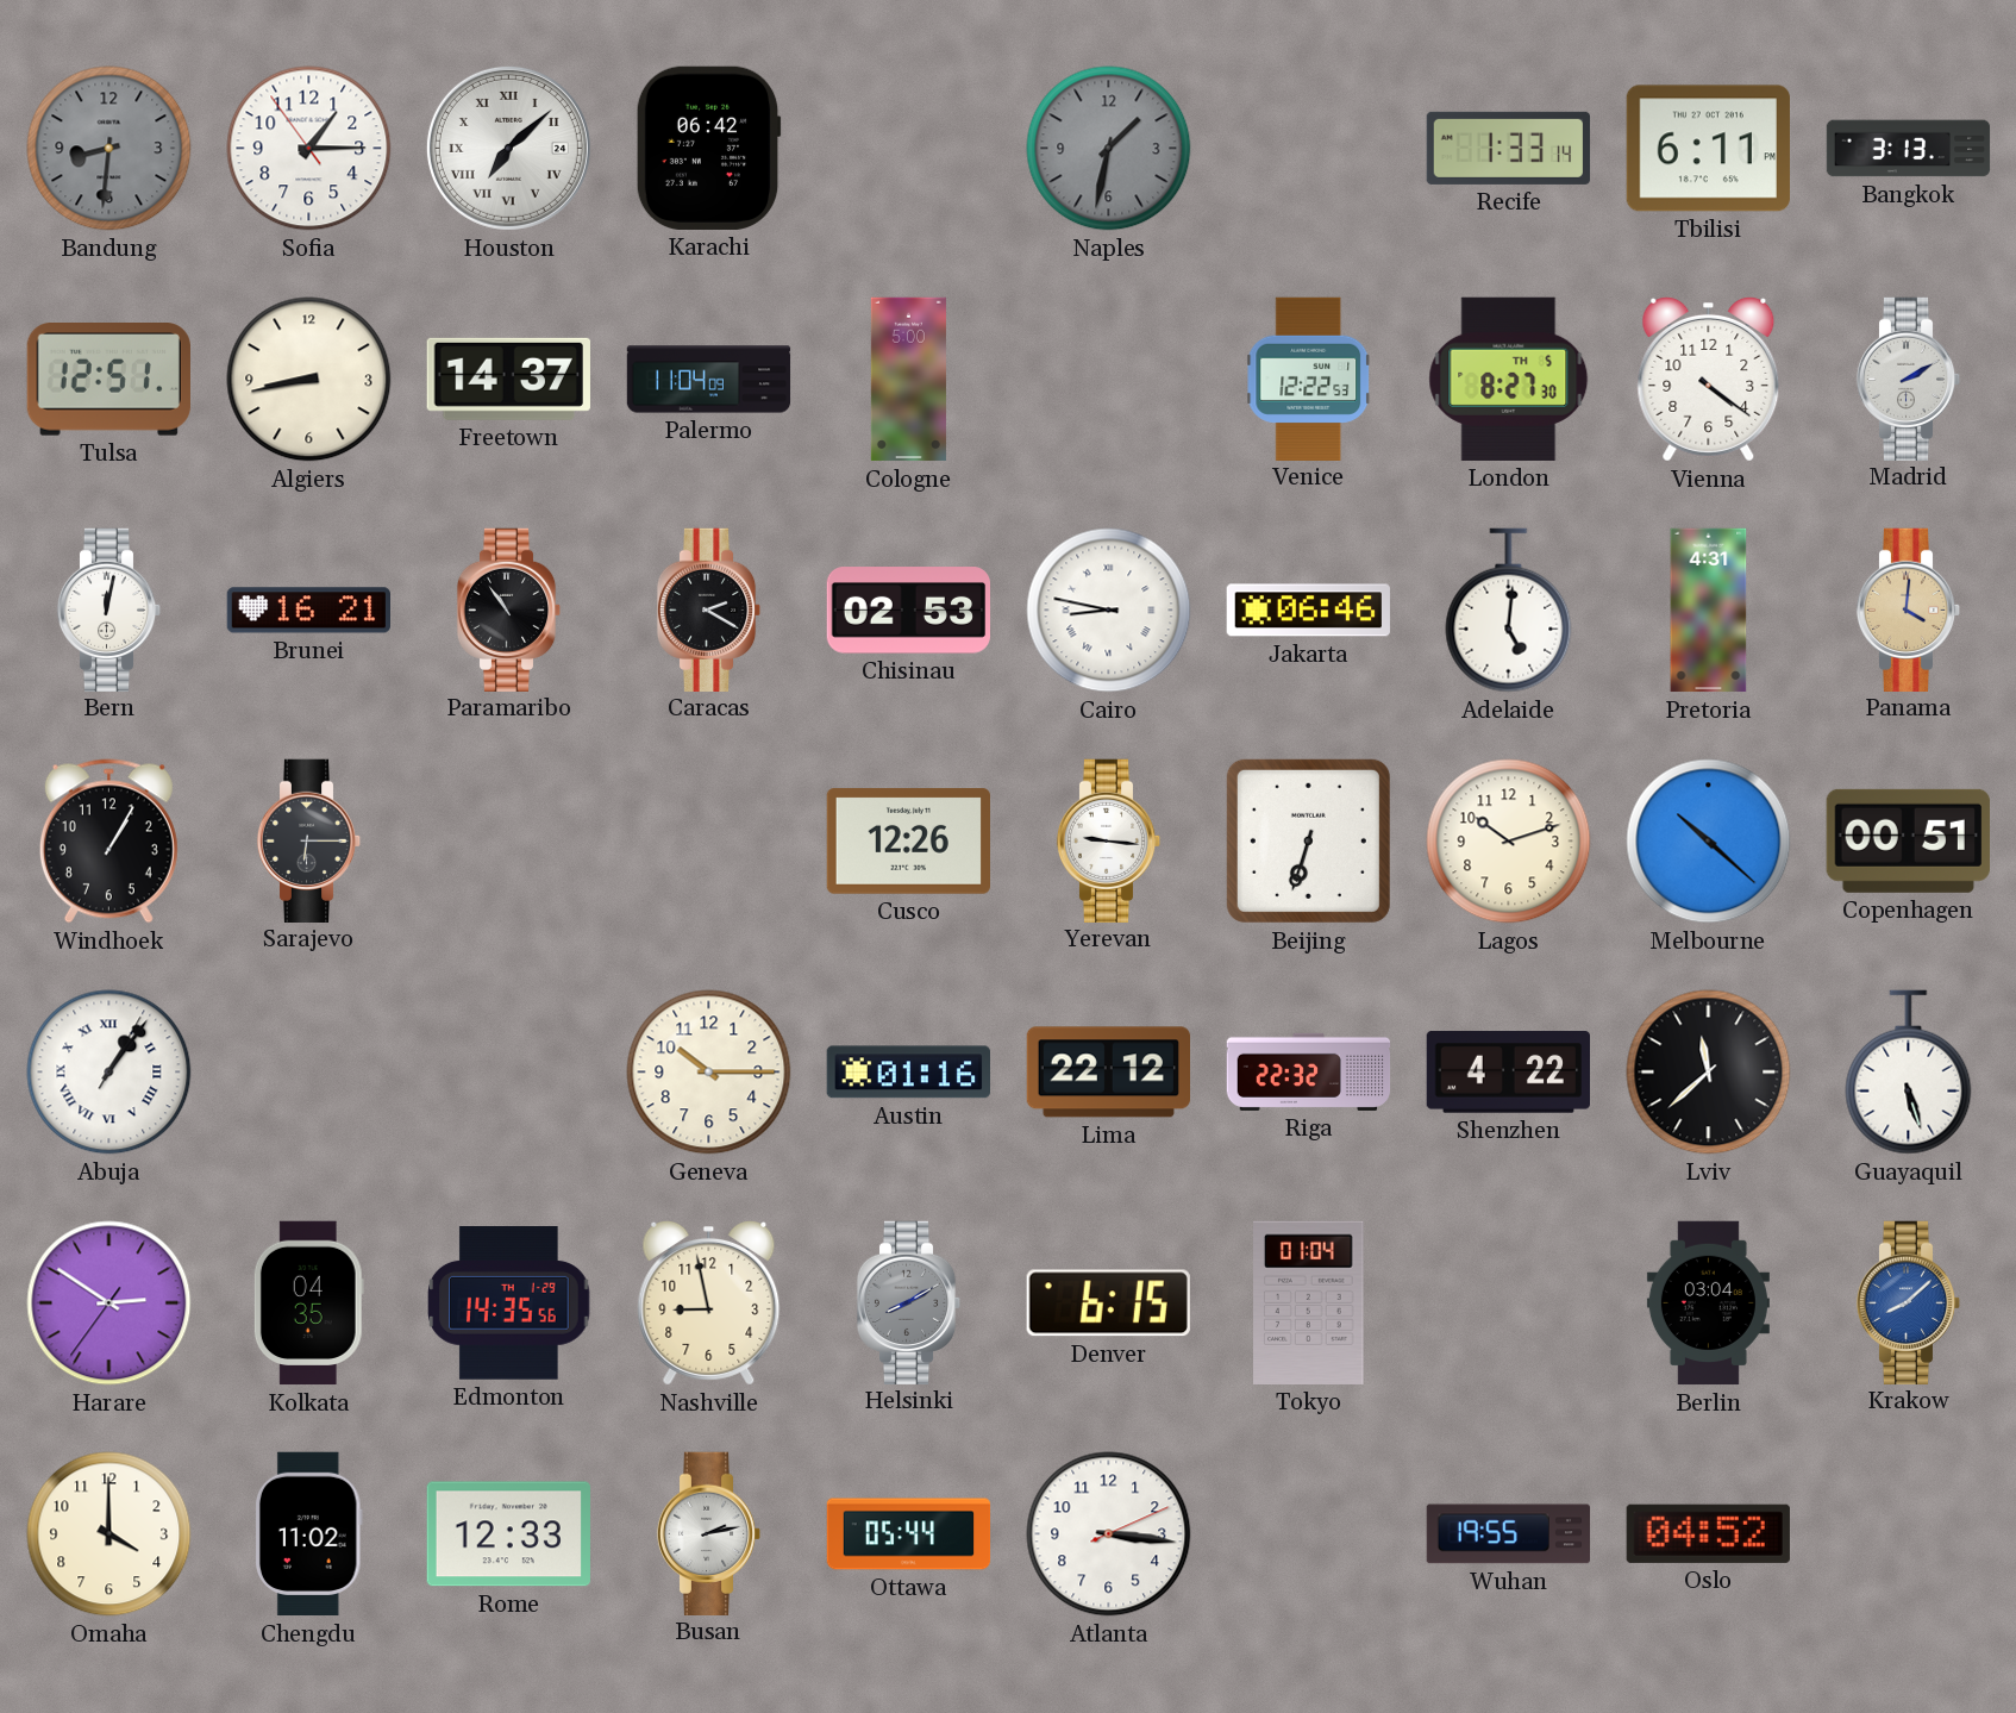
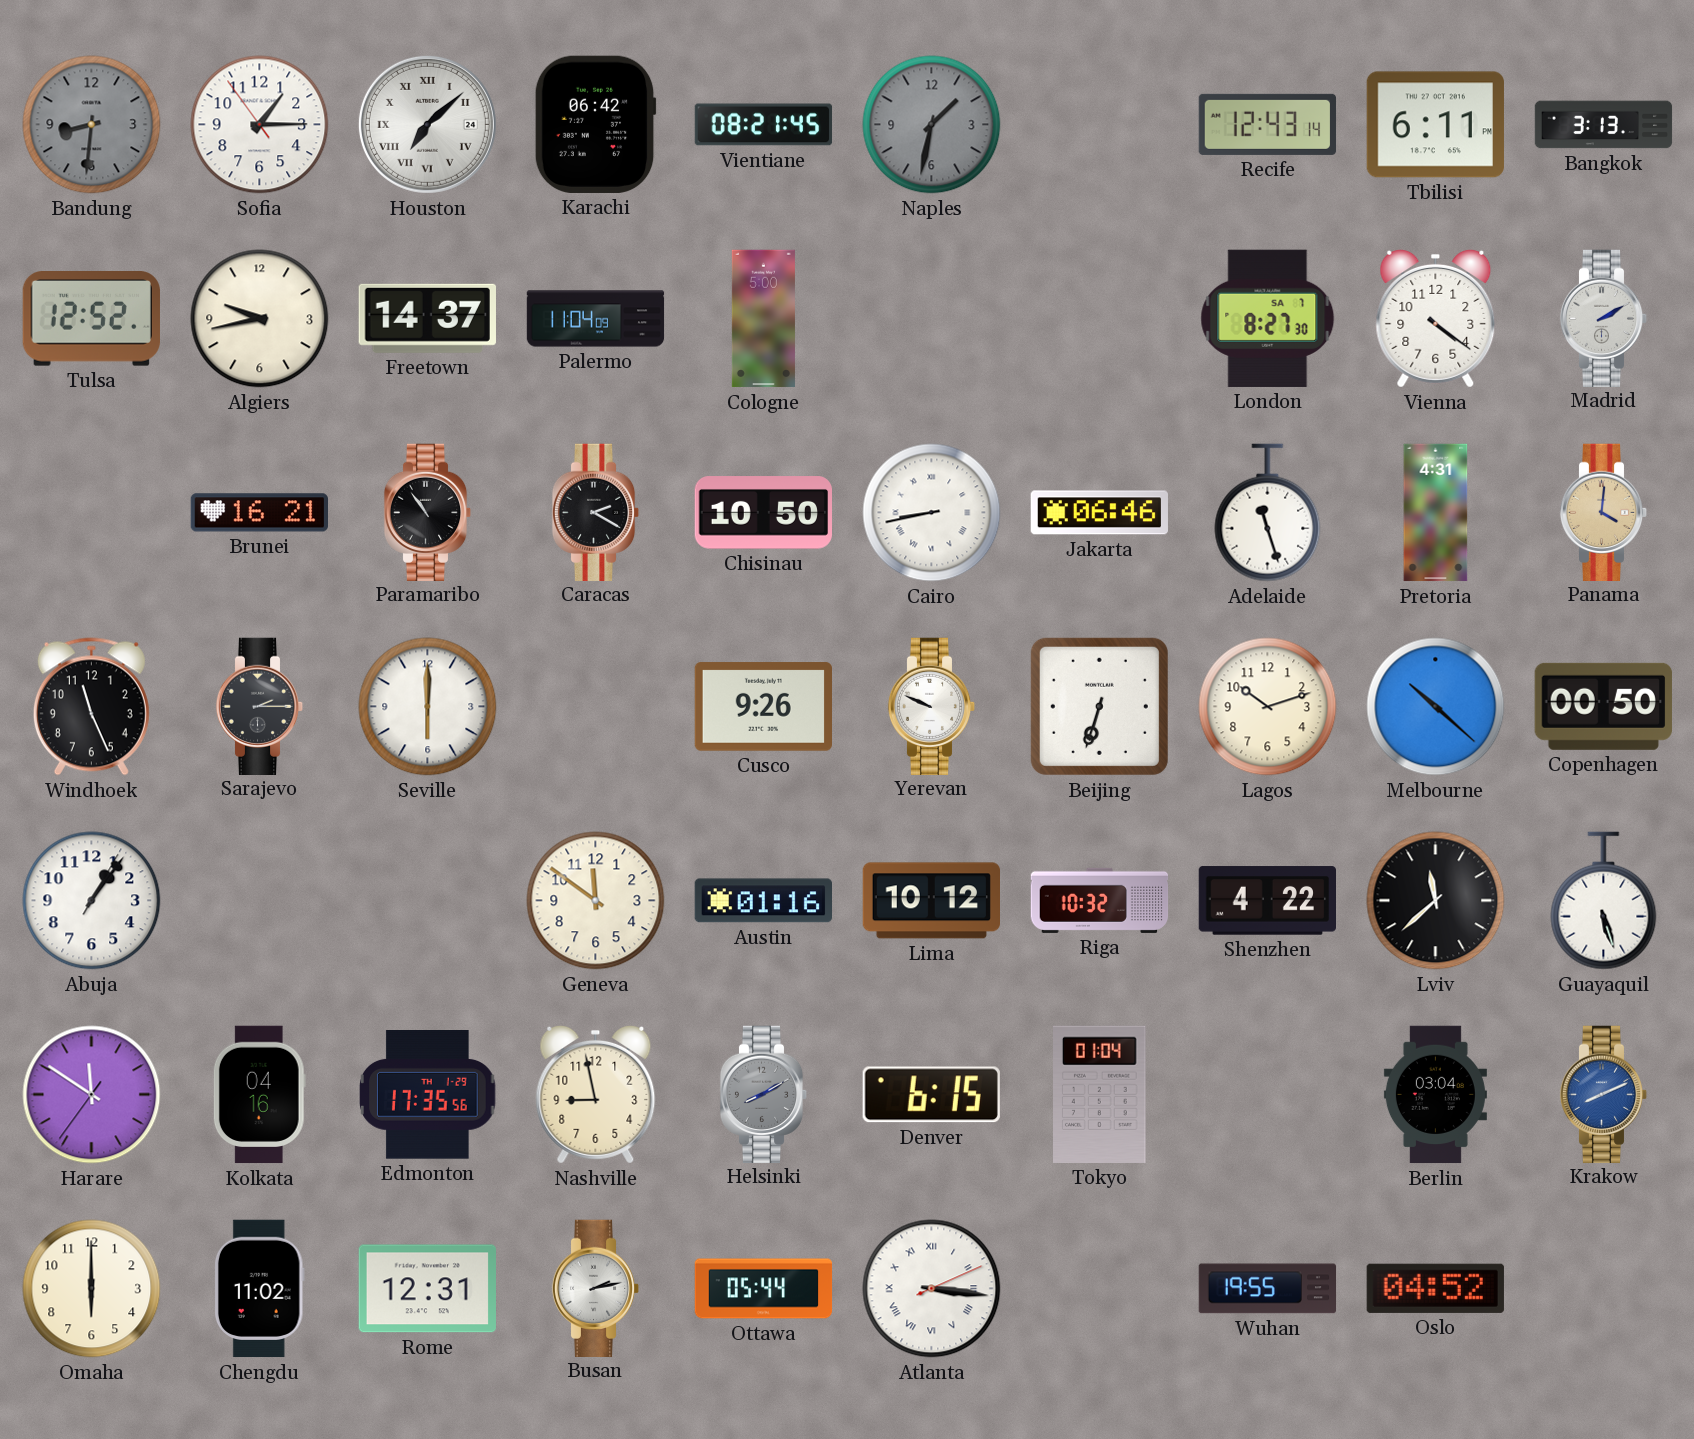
Vientiane: none -> 08:21
Recife: 1:33 -> 12:43
Tulsa: 12:51 -> 12:52
Algiers: 8:43 -> 9:43
Venice: 12:22 -> none
London date: TH 5 -> SA 7
Bern: 12:02 -> none
Chisinau: 02:53 -> 10:50
Cairo: 8:47 -> 8:43
Adelaide: 5:01 -> 11:27
Windhoek: 1:05 -> 11:26
Sarajevo: 6:15 -> 2:15
Seville: none -> 6:00
Cusco: 12:26 -> 9:26
Yerevan: 9:16 -> 9:49
Copenhagen: 00:51 -> 00:50
Abuja numerals: Roman -> Arabic
Geneva: 10:15 -> 11:51
Lima: 22:12 -> 10:12
Riga: 22:32 -> 10:32
Harare: 2:50 -> 11:50
Kolkata: 04:35 -> 04:16
Edmonton: 14:35 -> 17:35
Krakow: 8:08 -> 8:11
Omaha: 4:00 -> 6:00
Rome: 12:33 -> 12:31
Atlanta numerals: Arabic -> Roman
